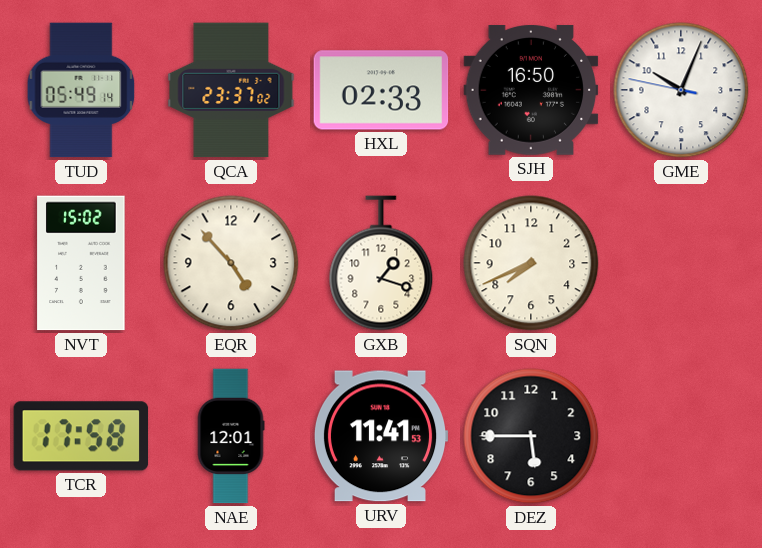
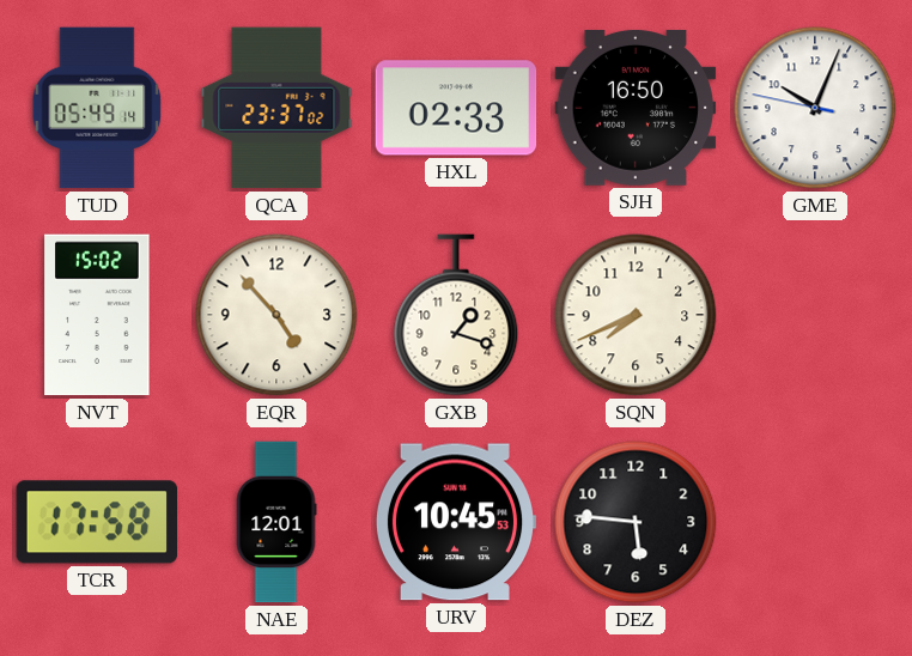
URV: 11:41 -> 10:45
DEZ: 5:45 -> 5:46
